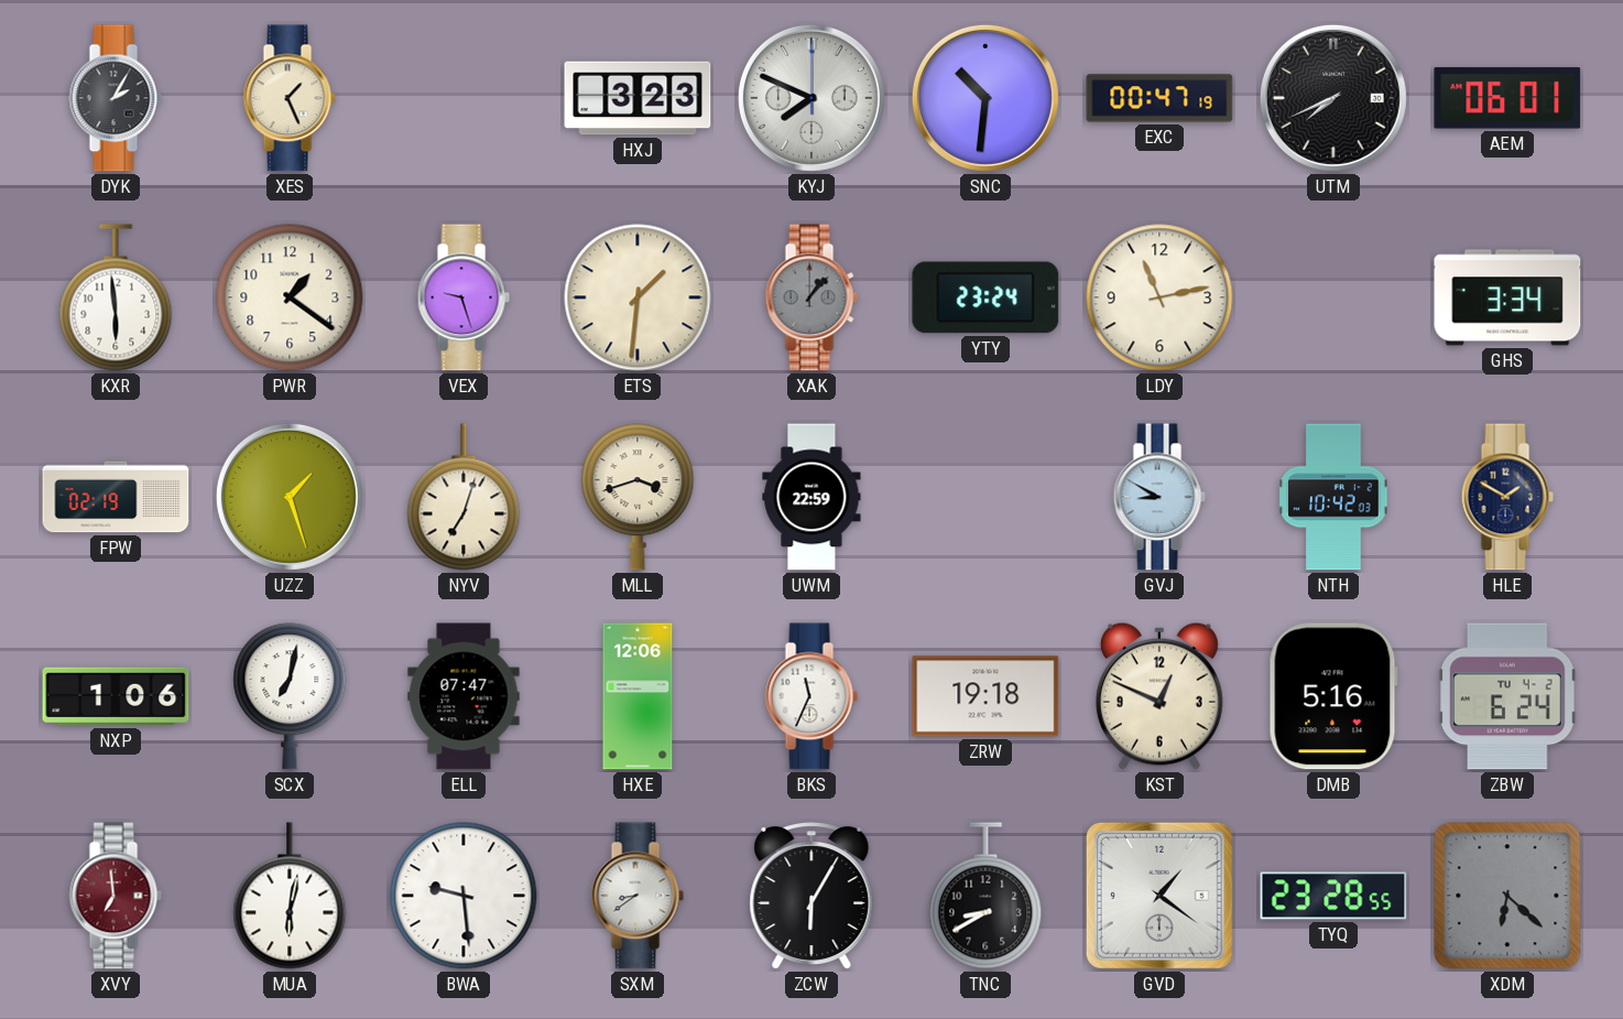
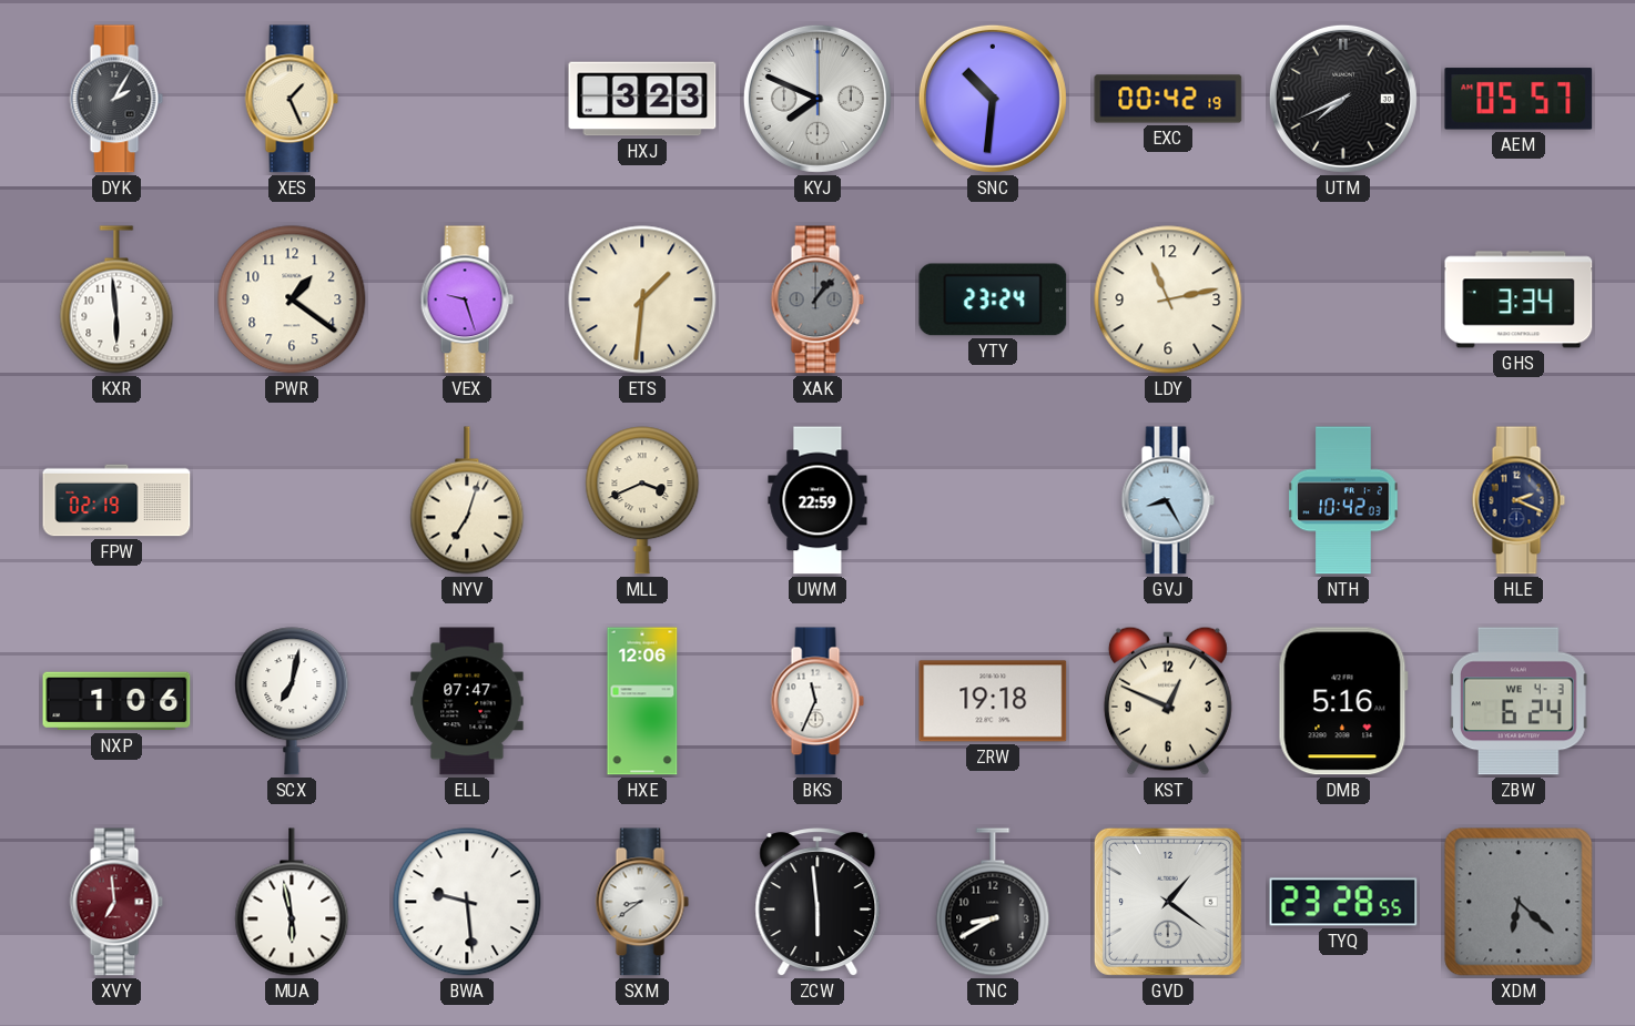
EXC: 00:47 -> 00:42
AEM: 06:01 -> 05:57
UZZ: 1:27 -> none
MLL: 3:42 -> 3:41
GVJ: 8:50 -> 8:25
HLE: 1:50 -> 2:19
ZBW date: TU 4-2 -> WE 4-3
MUA: 6:02 -> 5:58
ZCW: 6:05 -> 5:59
